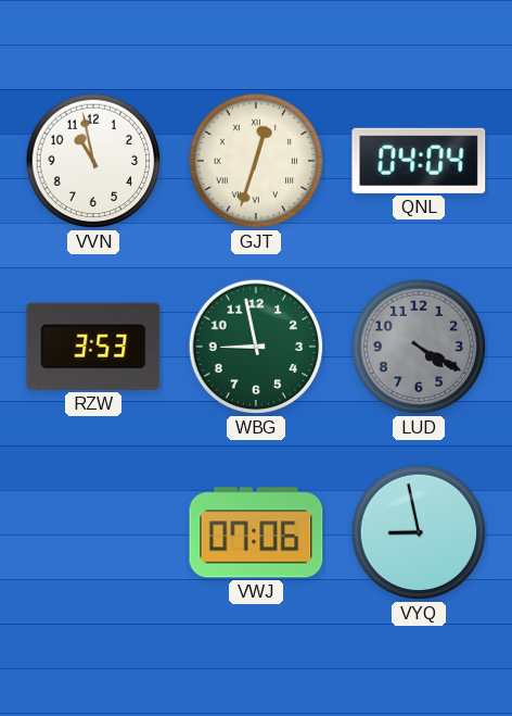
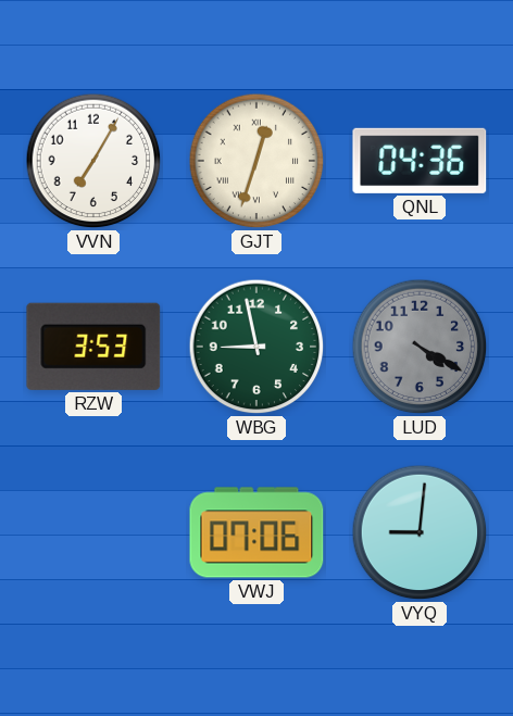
VVN: 10:58 -> 7:05
QNL: 04:04 -> 04:36
VYQ: 8:58 -> 9:01
